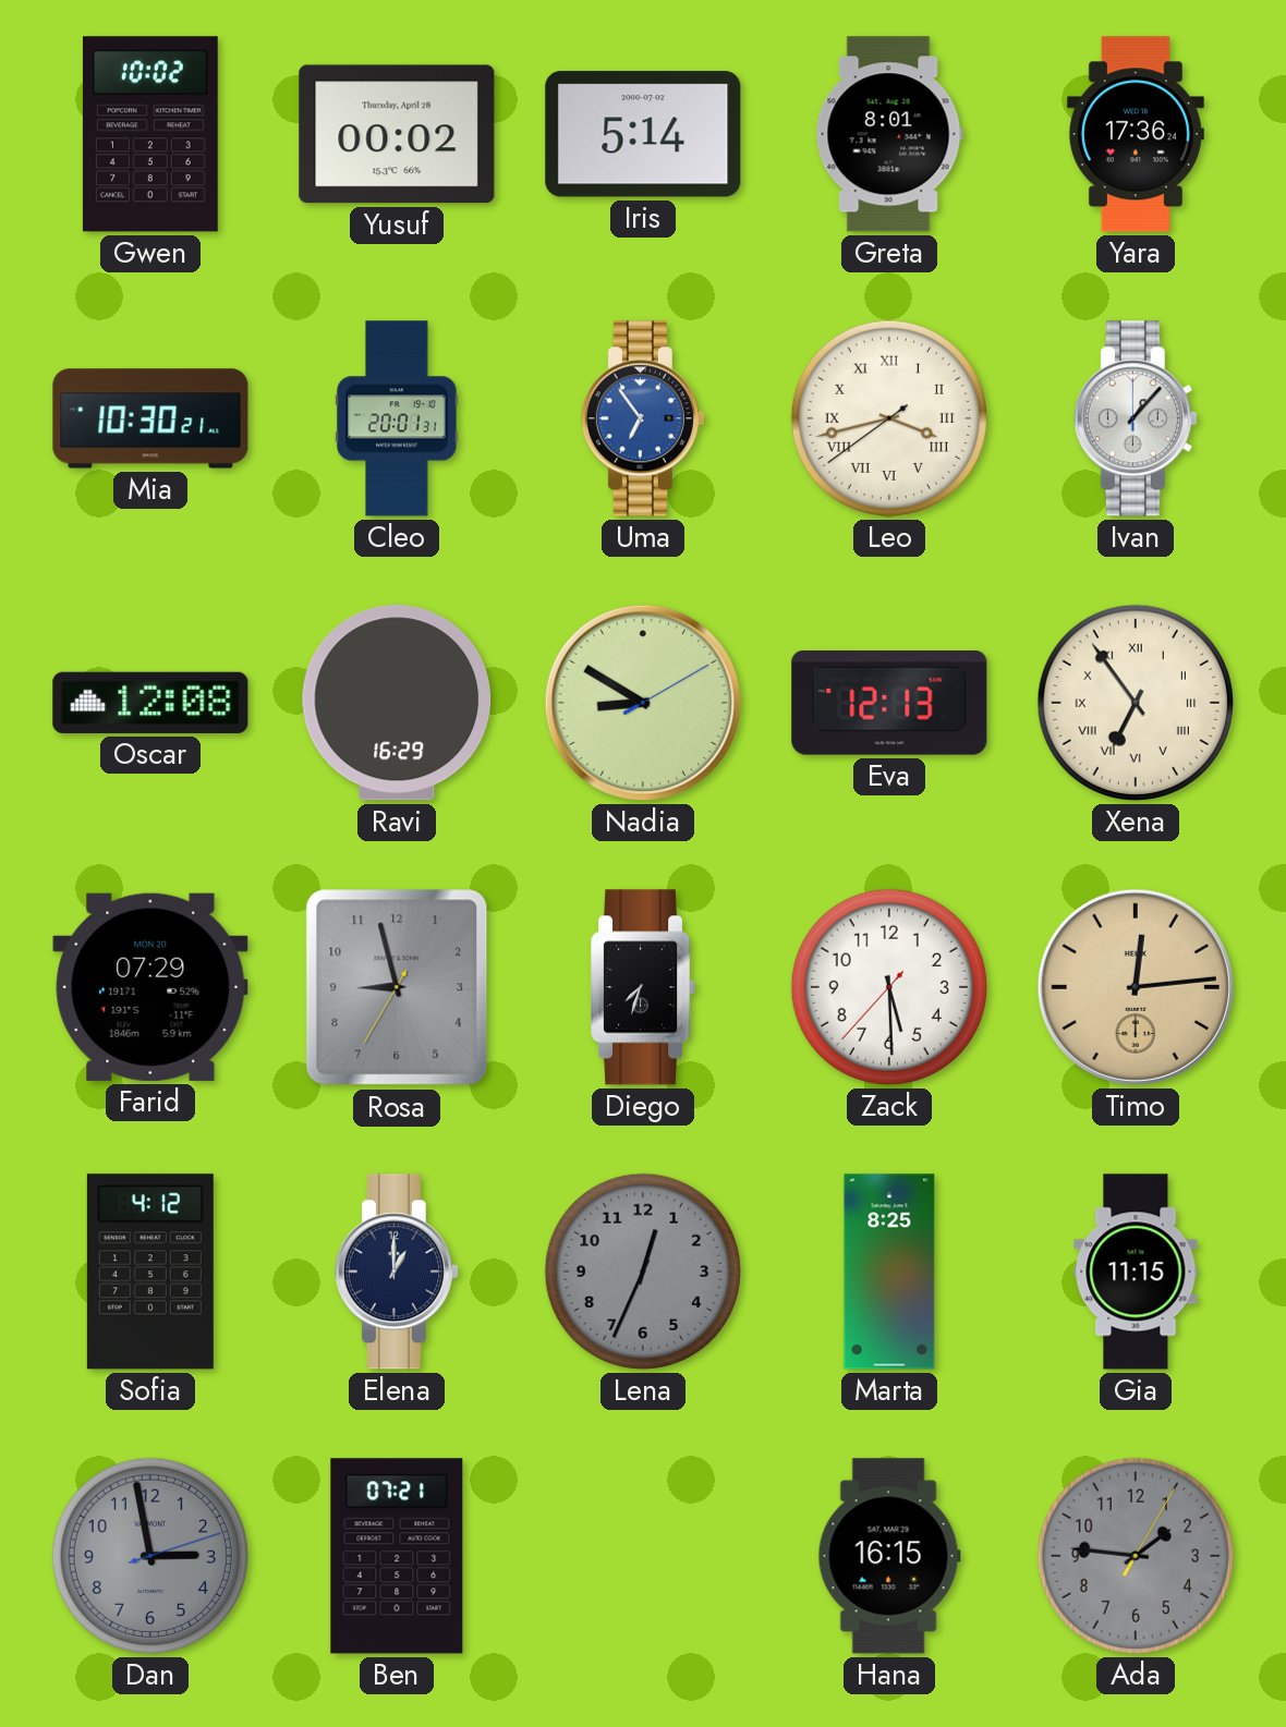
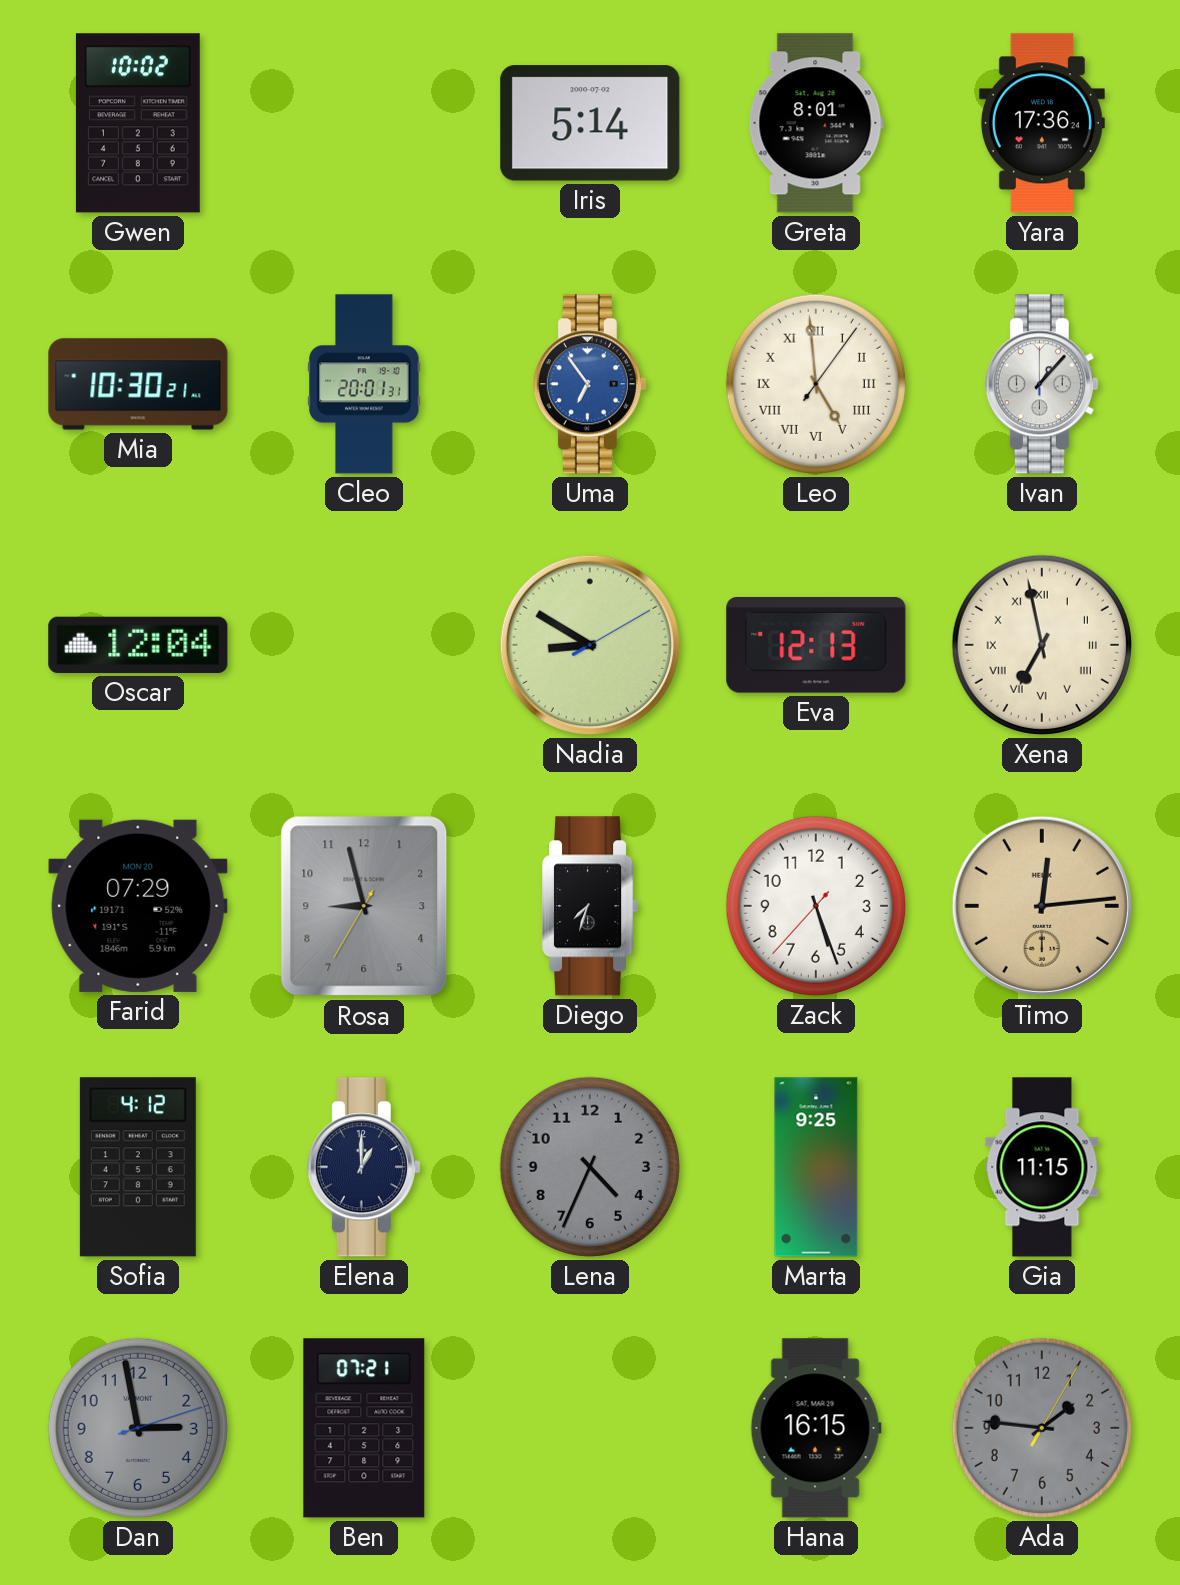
Yusuf: 00:02 -> none
Leo: 3:42 -> 4:59
Oscar: 12:08 -> 12:04
Ravi: 16:29 -> none
Xena: 6:54 -> 6:58
Zack: 5:29 -> 5:26
Lena: 12:34 -> 4:34
Marta: 8:25 -> 9:25
